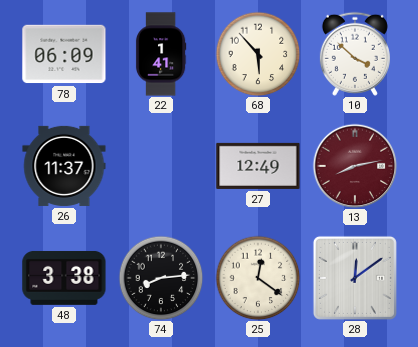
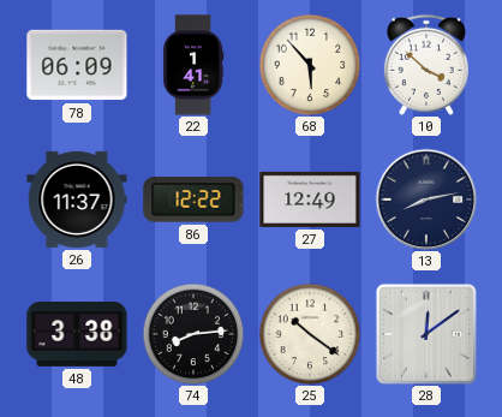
86: none -> 12:22
13 dial: burgundy -> navy
25: 12:21 -> 10:21
